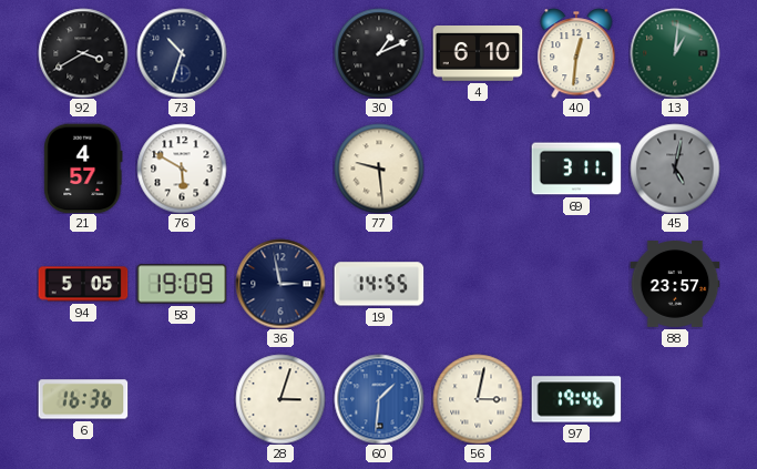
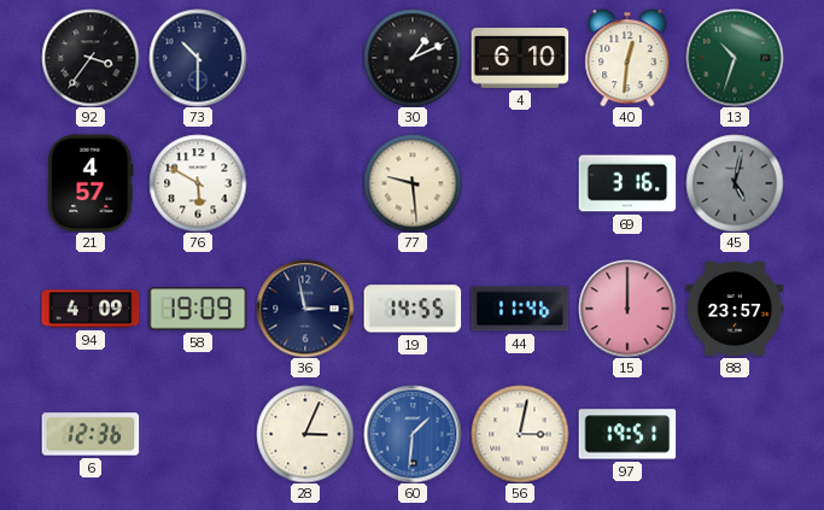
92: 3:40 -> 3:36
73: 10:33 -> 10:30
13: 1:01 -> 10:33
69: 3:11 -> 3:16
94: 5:05 -> 4:09
44: none -> 11:46
15: none -> 12:00
6: 16:36 -> 12:36
28: 3:03 -> 3:04
97: 19:46 -> 19:51
